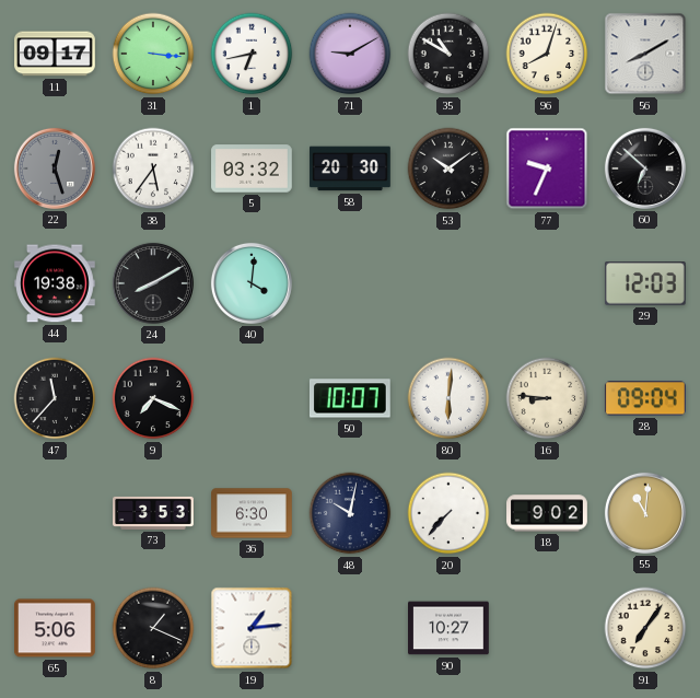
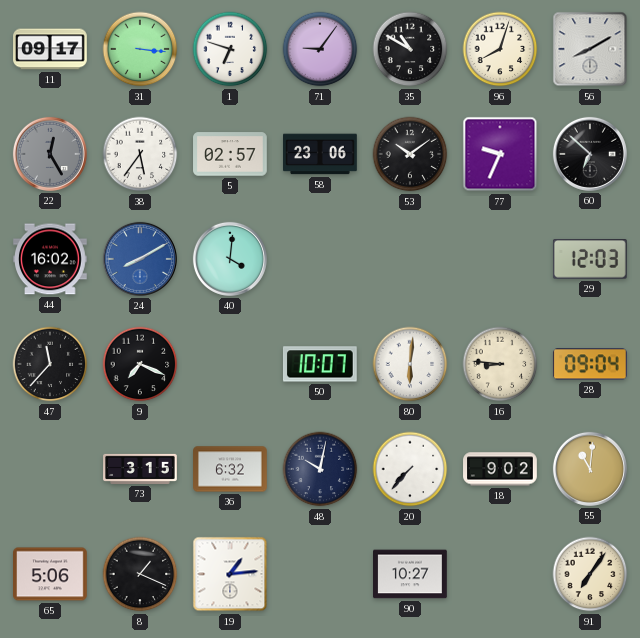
1: 6:43 -> 6:48
71: 9:10 -> 9:06
22: 12:27 -> 12:25
5: 03:32 -> 02:57
58: 20:30 -> 23:06
44: 19:38 -> 16:02
24 dial: black -> blue
73: 3:53 -> 3:15
36: 6:30 -> 6:32
